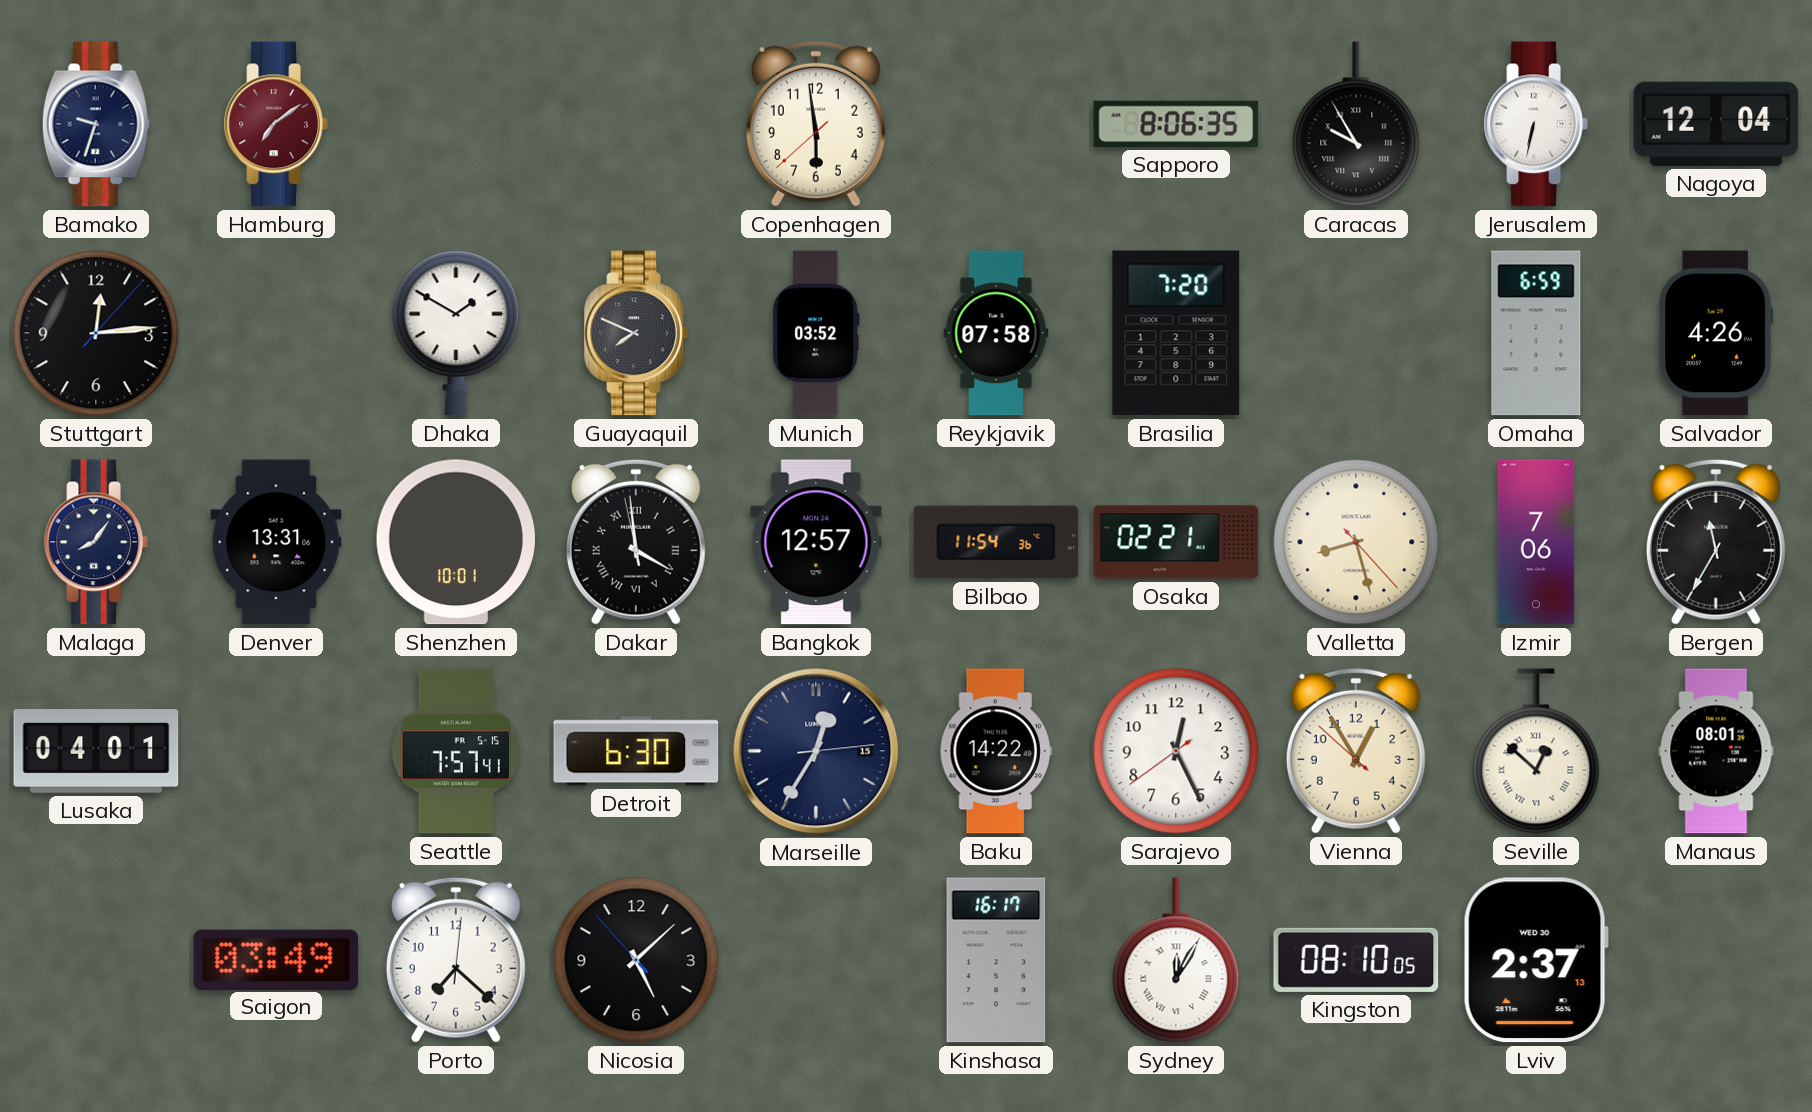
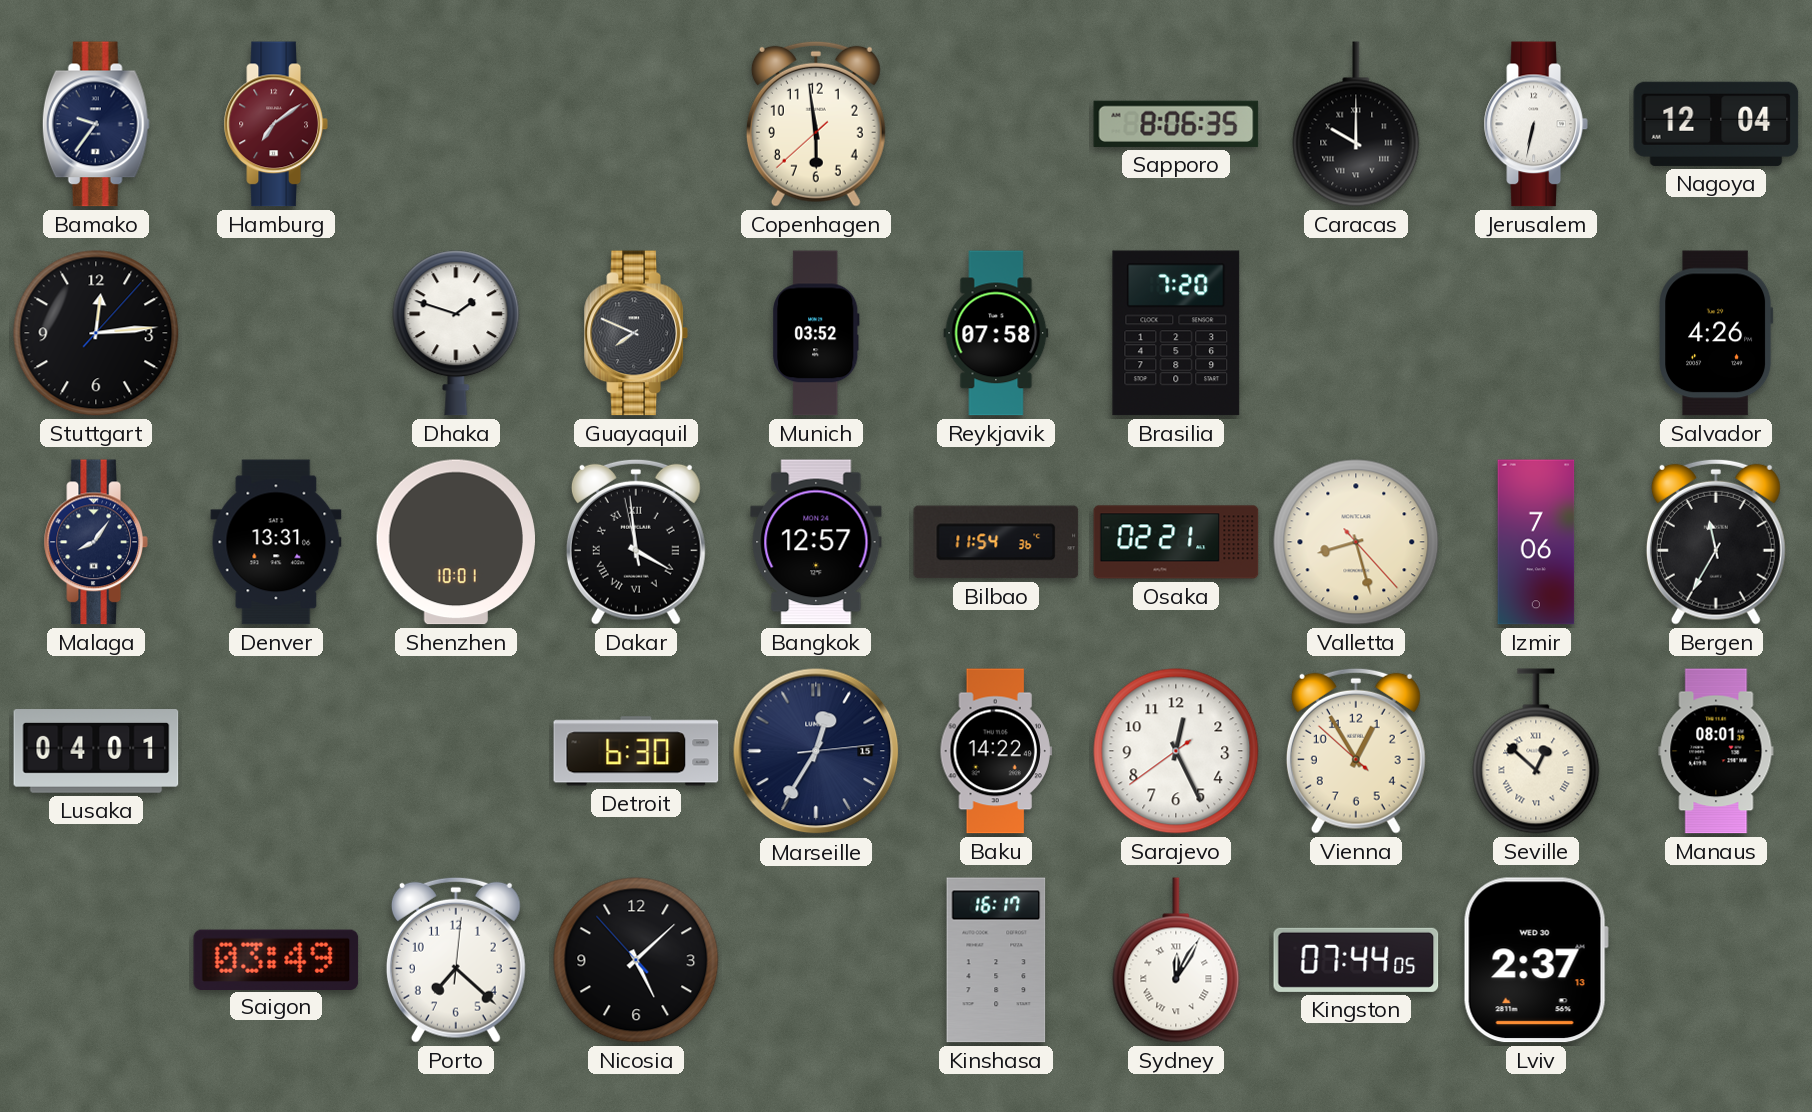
Bamako: 9:33 -> 9:36
Caracas: 9:55 -> 10:00
Dhaka: 1:50 -> 1:48
Omaha: 6:59 -> none
Seattle: 7:57 -> none
Kingston: 08:10 -> 07:44
